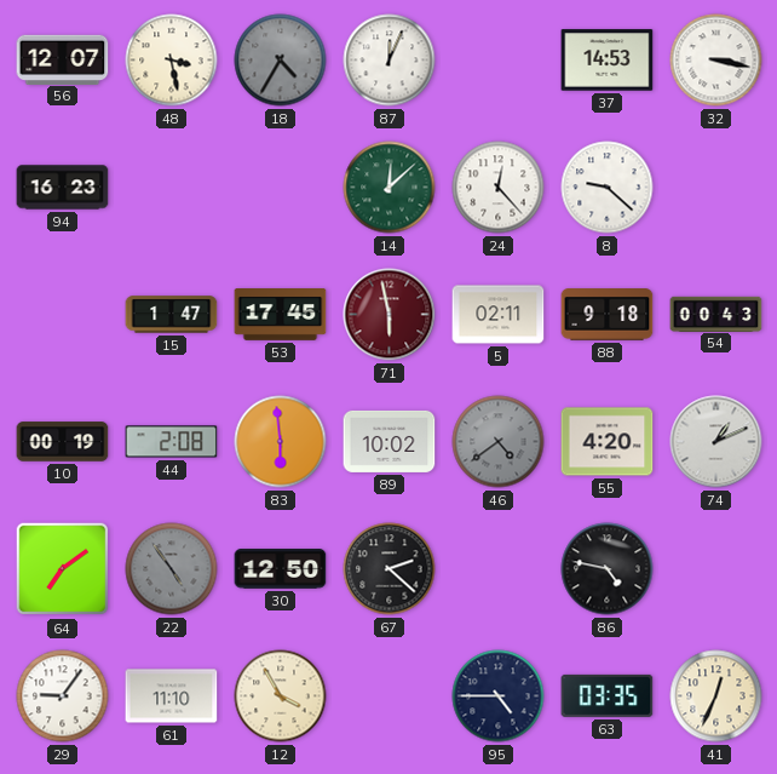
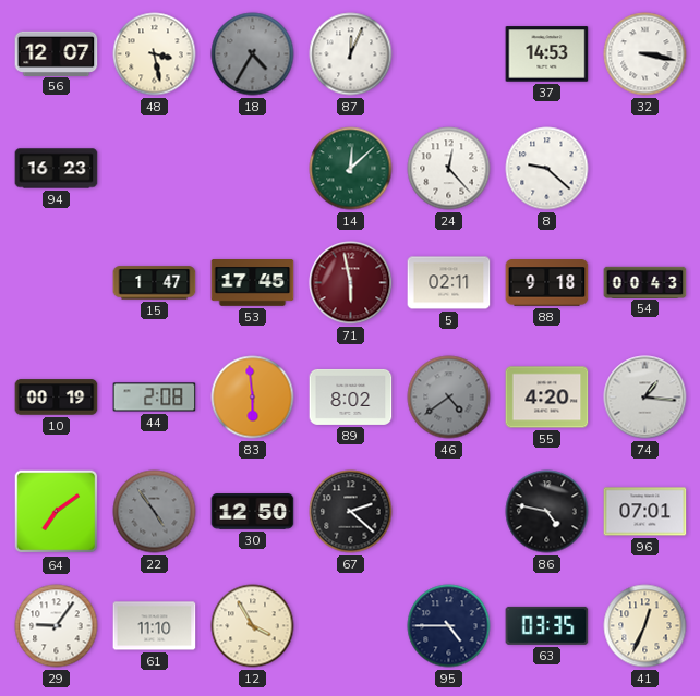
89: 10:02 -> 8:02
74: 1:11 -> 1:16
96: none -> 07:01
